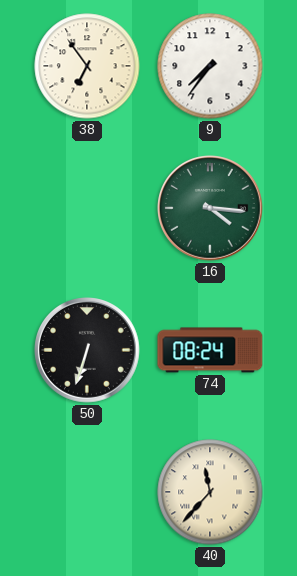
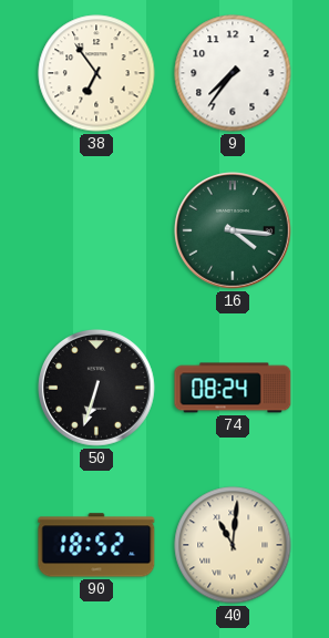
90: none -> 18:52
40: 11:37 -> 11:01
